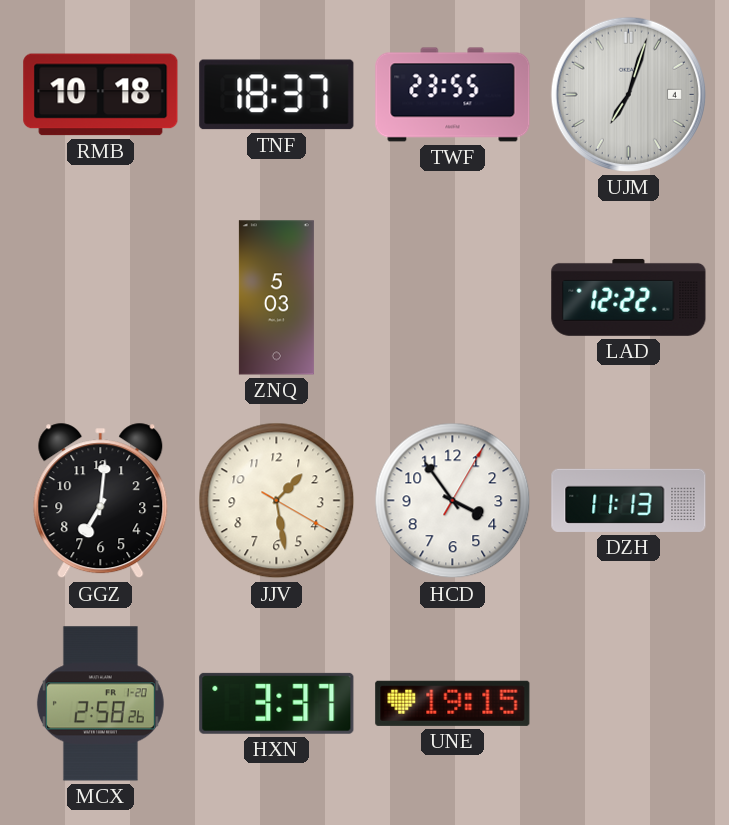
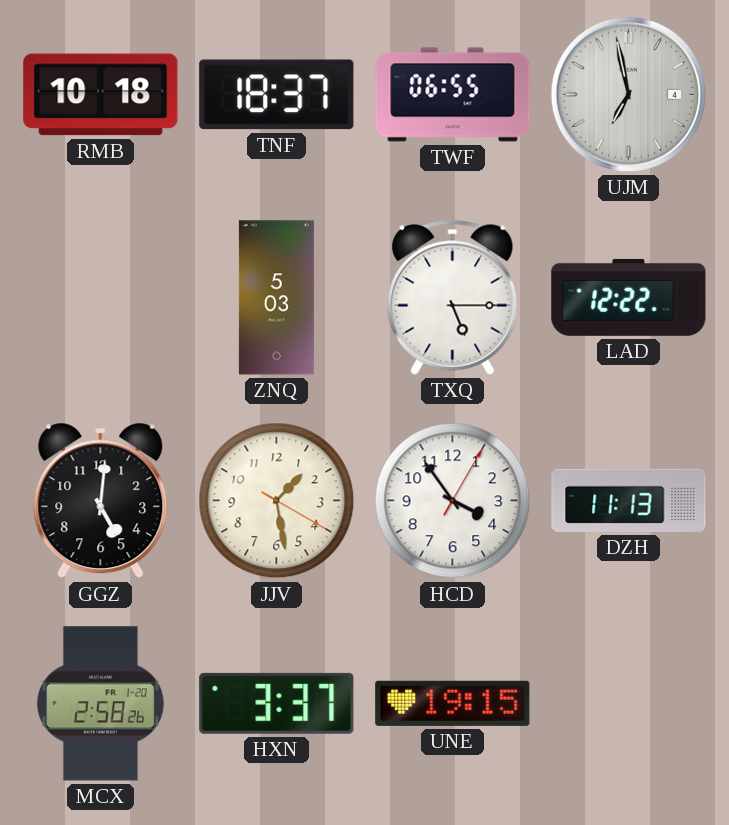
TWF: 23:55 -> 06:55
UJM: 7:03 -> 6:58
TXQ: none -> 5:15
GGZ: 7:01 -> 5:01
